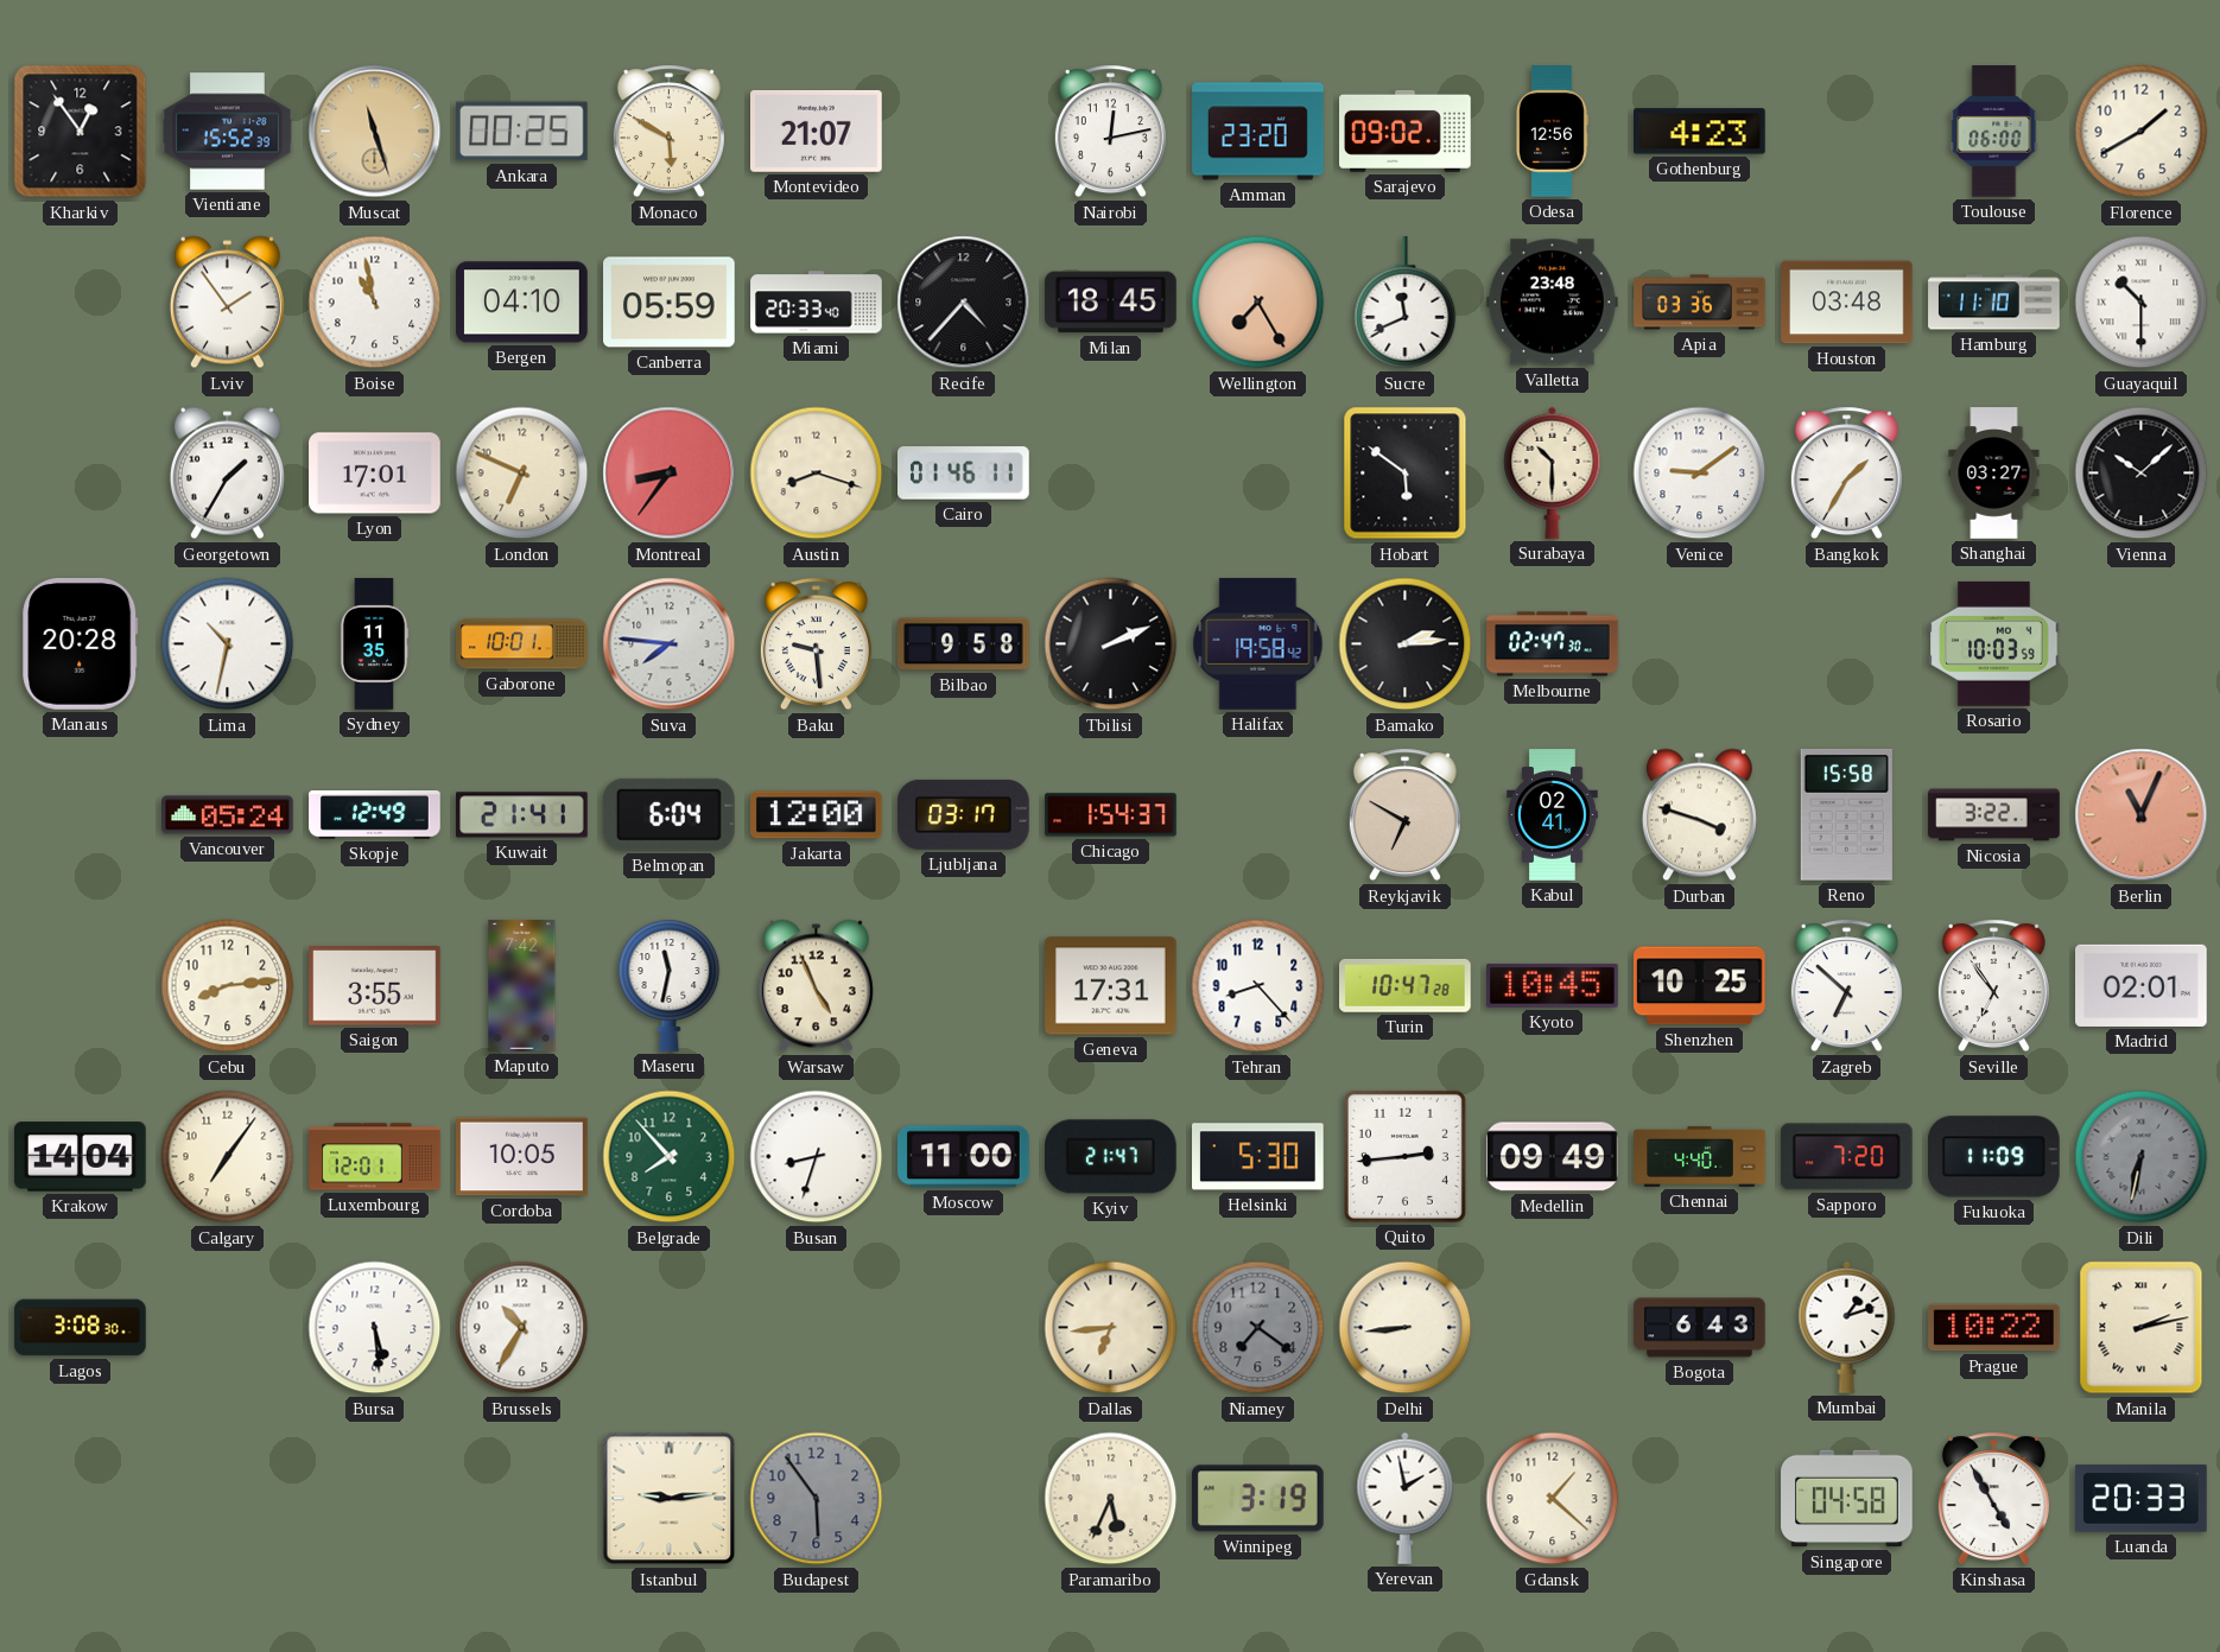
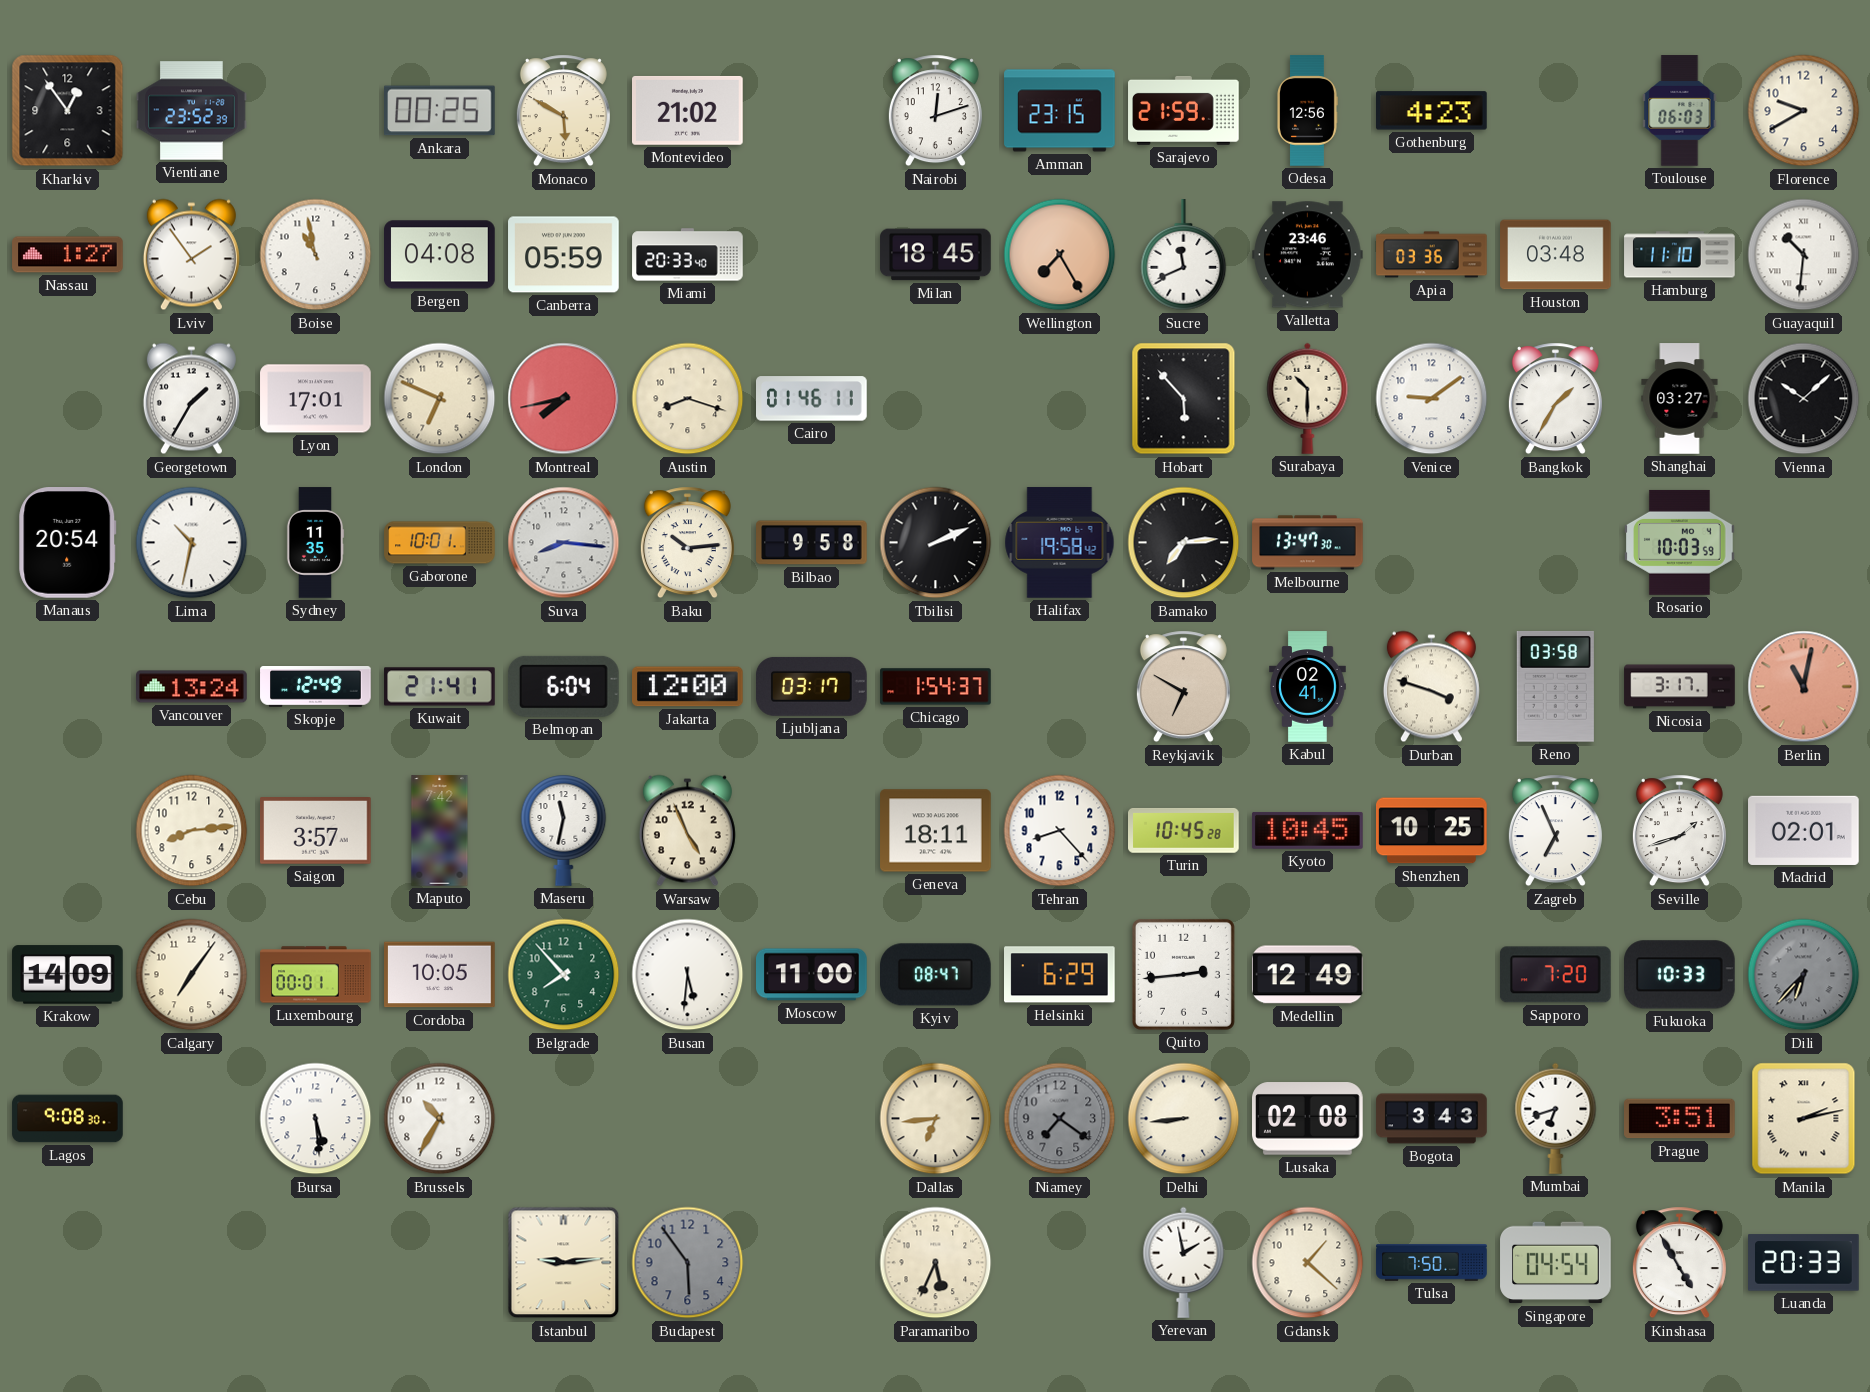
Vientiane: 15:52 -> 23:52
Muscat: 11:27 -> none
Montevideo: 21:07 -> 21:02
Nairobi: 12:13 -> 12:12
Amman: 23:20 -> 23:15
Sarajevo: 09:02 -> 21:59
Toulouse: 06:00 -> 06:03
Florence: 1:40 -> 9:40
Nassau: none -> 1:27
Bergen: 04:10 -> 04:08
Recife: 4:37 -> none
Valletta: 23:48 -> 23:46
Guayaquil: 10:30 -> 10:31
Montreal: 8:36 -> 7:43
Hobart: 5:51 -> 5:53
Manaus: 20:28 -> 20:54
Suva: 7:46 -> 8:16
Baku: 9:29 -> 10:14
Bamako: 2:14 -> 7:14
Melbourne: 02:47 -> 13:47
Vancouver: 05:24 -> 13:24
Reno: 15:58 -> 03:58
Nicosia: 3:22 -> 3:17
Berlin: 11:04 -> 11:02
Saigon: 3:55 -> 3:57
Geneva: 17:31 -> 18:11
Turin: 10:47 -> 10:45
Zagreb: 6:52 -> 6:56
Seville: 6:54 -> 1:42
Krakow: 14:04 -> 14:09
Luxembourg: 12:01 -> 00:01
Busan: 8:33 -> 5:31
Kyiv: 21:47 -> 08:47
Helsinki: 5:30 -> 6:29
Medellin: 09:49 -> 12:49
Chennai: 4:40 -> none
Fukuoka: 11:09 -> 10:33
Dili: 6:32 -> 6:37
Lagos: 3:08 -> 9:08
Lusaka: none -> 02:08
Bogota: 6:43 -> 3:43
Mumbai: 1:12 -> 6:42
Prague: 10:22 -> 3:51
Winnipeg: 3:19 -> none
Tulsa: none -> 7:50
Singapore: 04:58 -> 04:54
